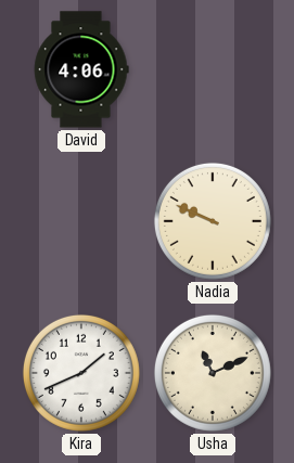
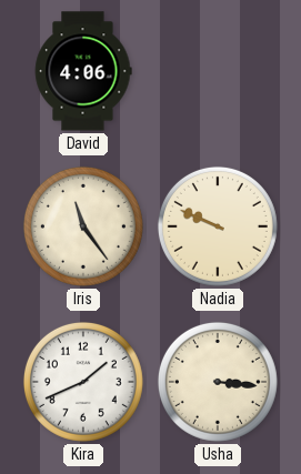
Iris: none -> 11:24
Usha: 11:11 -> 3:16
